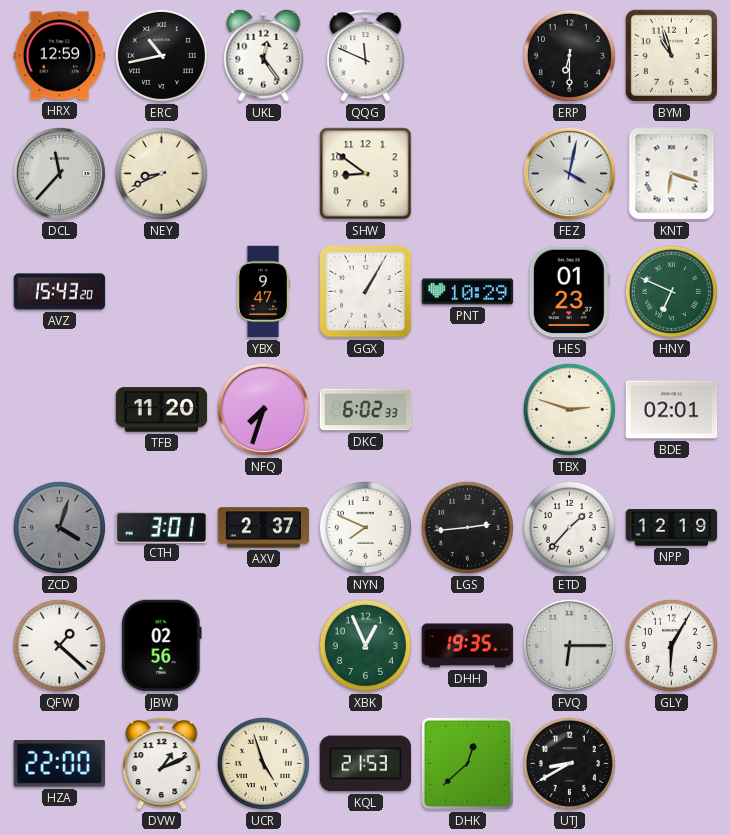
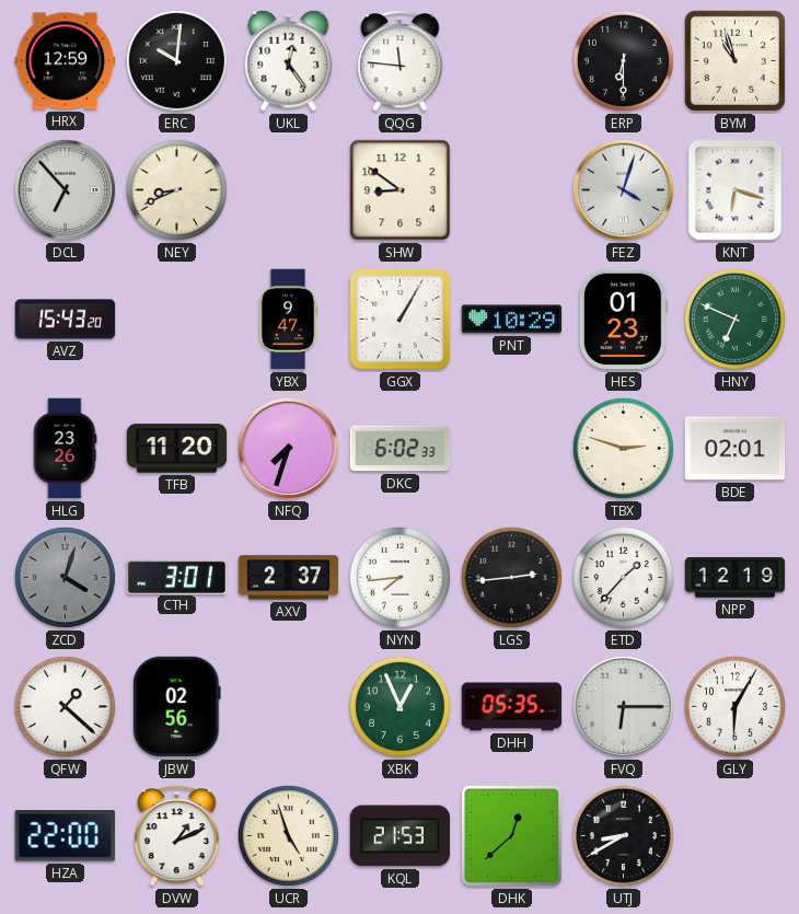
ERC: 10:43 -> 10:01
QQG: 11:49 -> 11:46
DCL: 11:37 -> 6:53
FEZ: 4:02 -> 4:03
HLG: none -> 23:26
NYN: 7:49 -> 7:44
DHH: 19:35 -> 05:35
